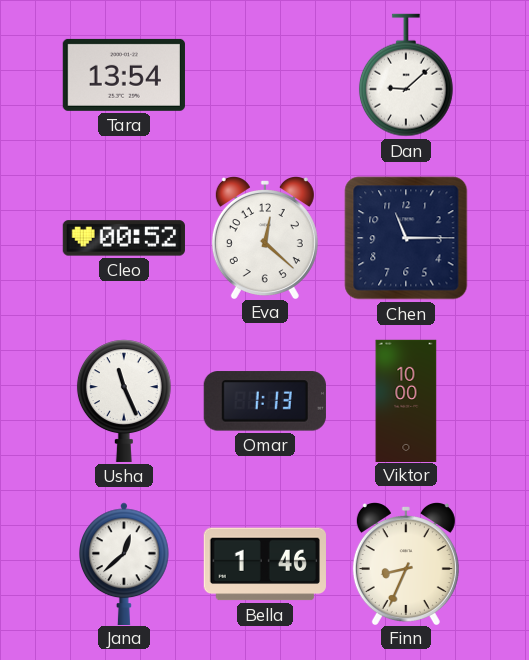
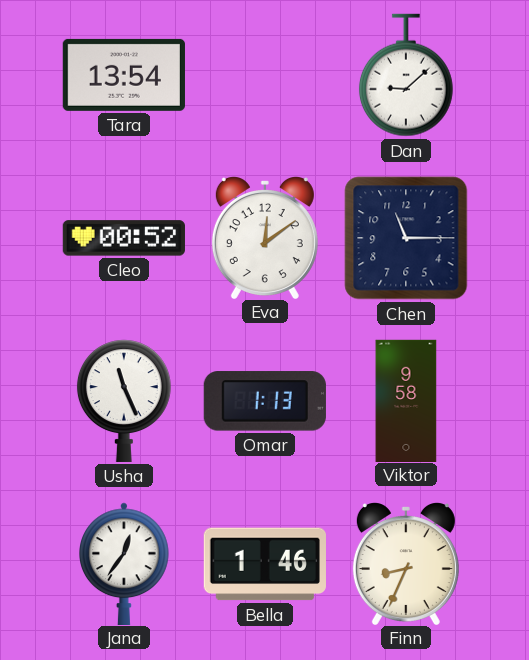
Eva: 12:22 -> 12:09
Viktor: 10:00 -> 9:58
Jana: 12:38 -> 12:36
